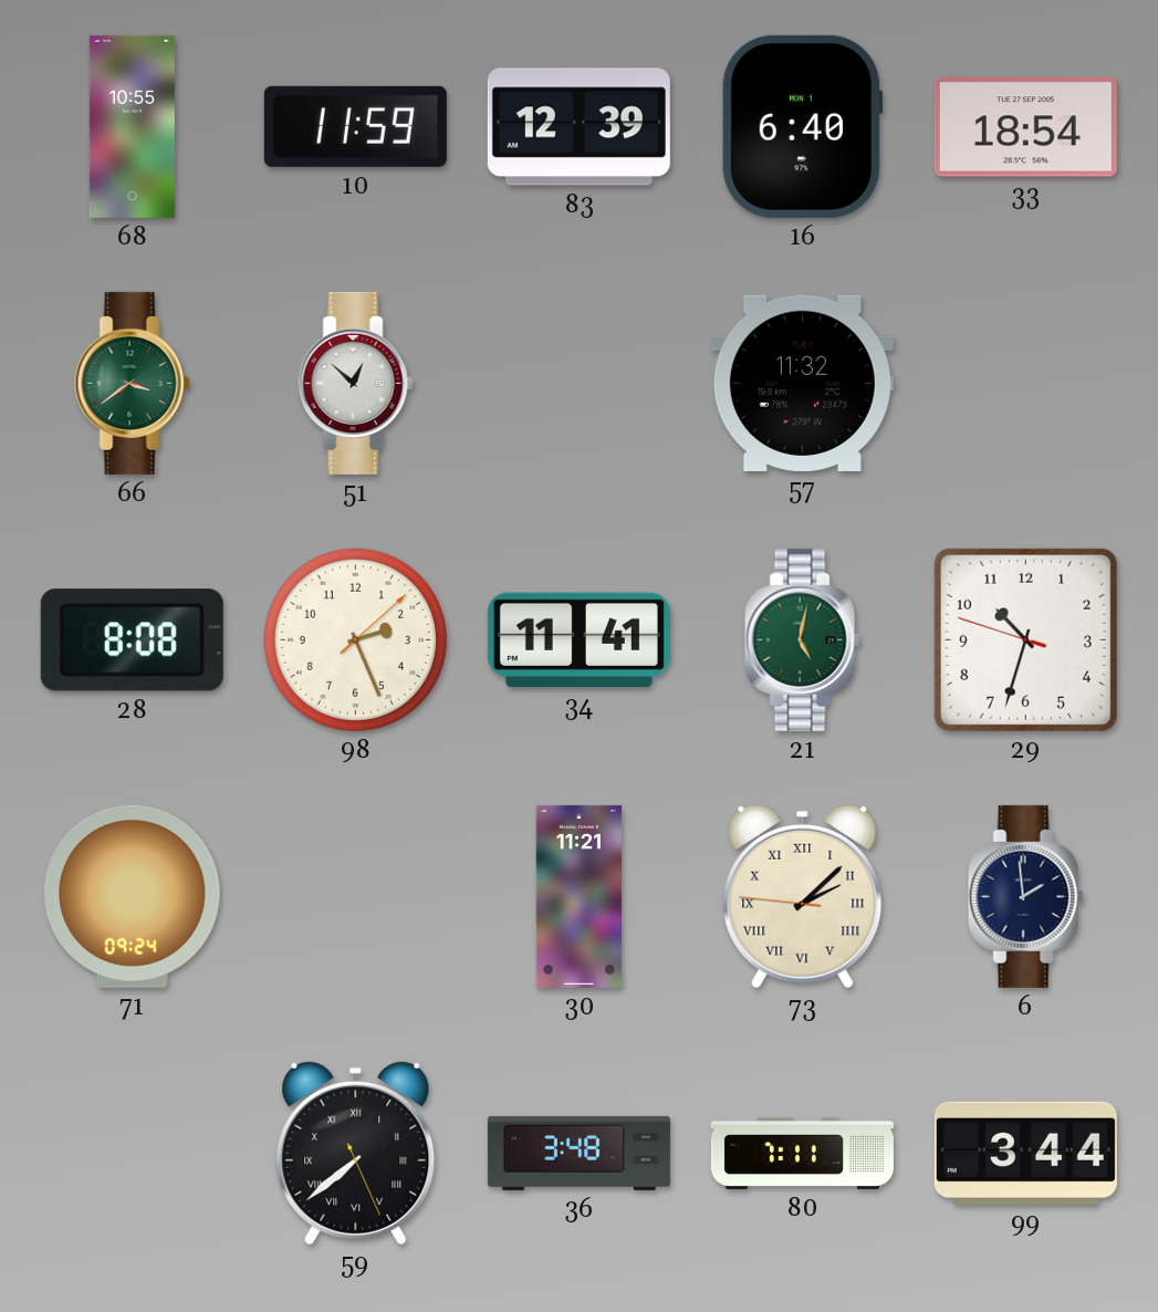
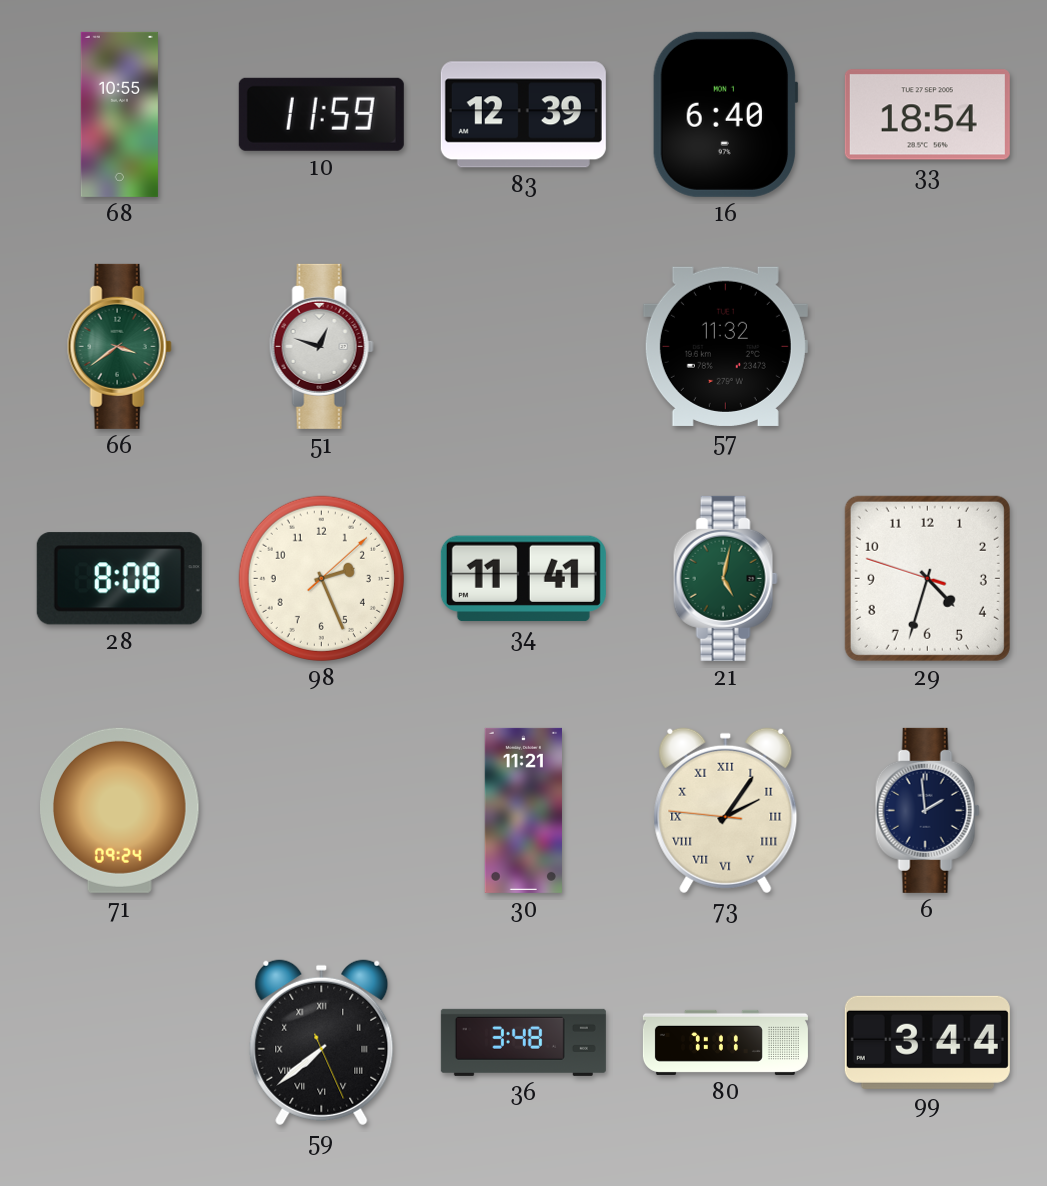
51: 12:52 -> 12:48
29: 10:32 -> 4:32
73: 2:07 -> 2:05
